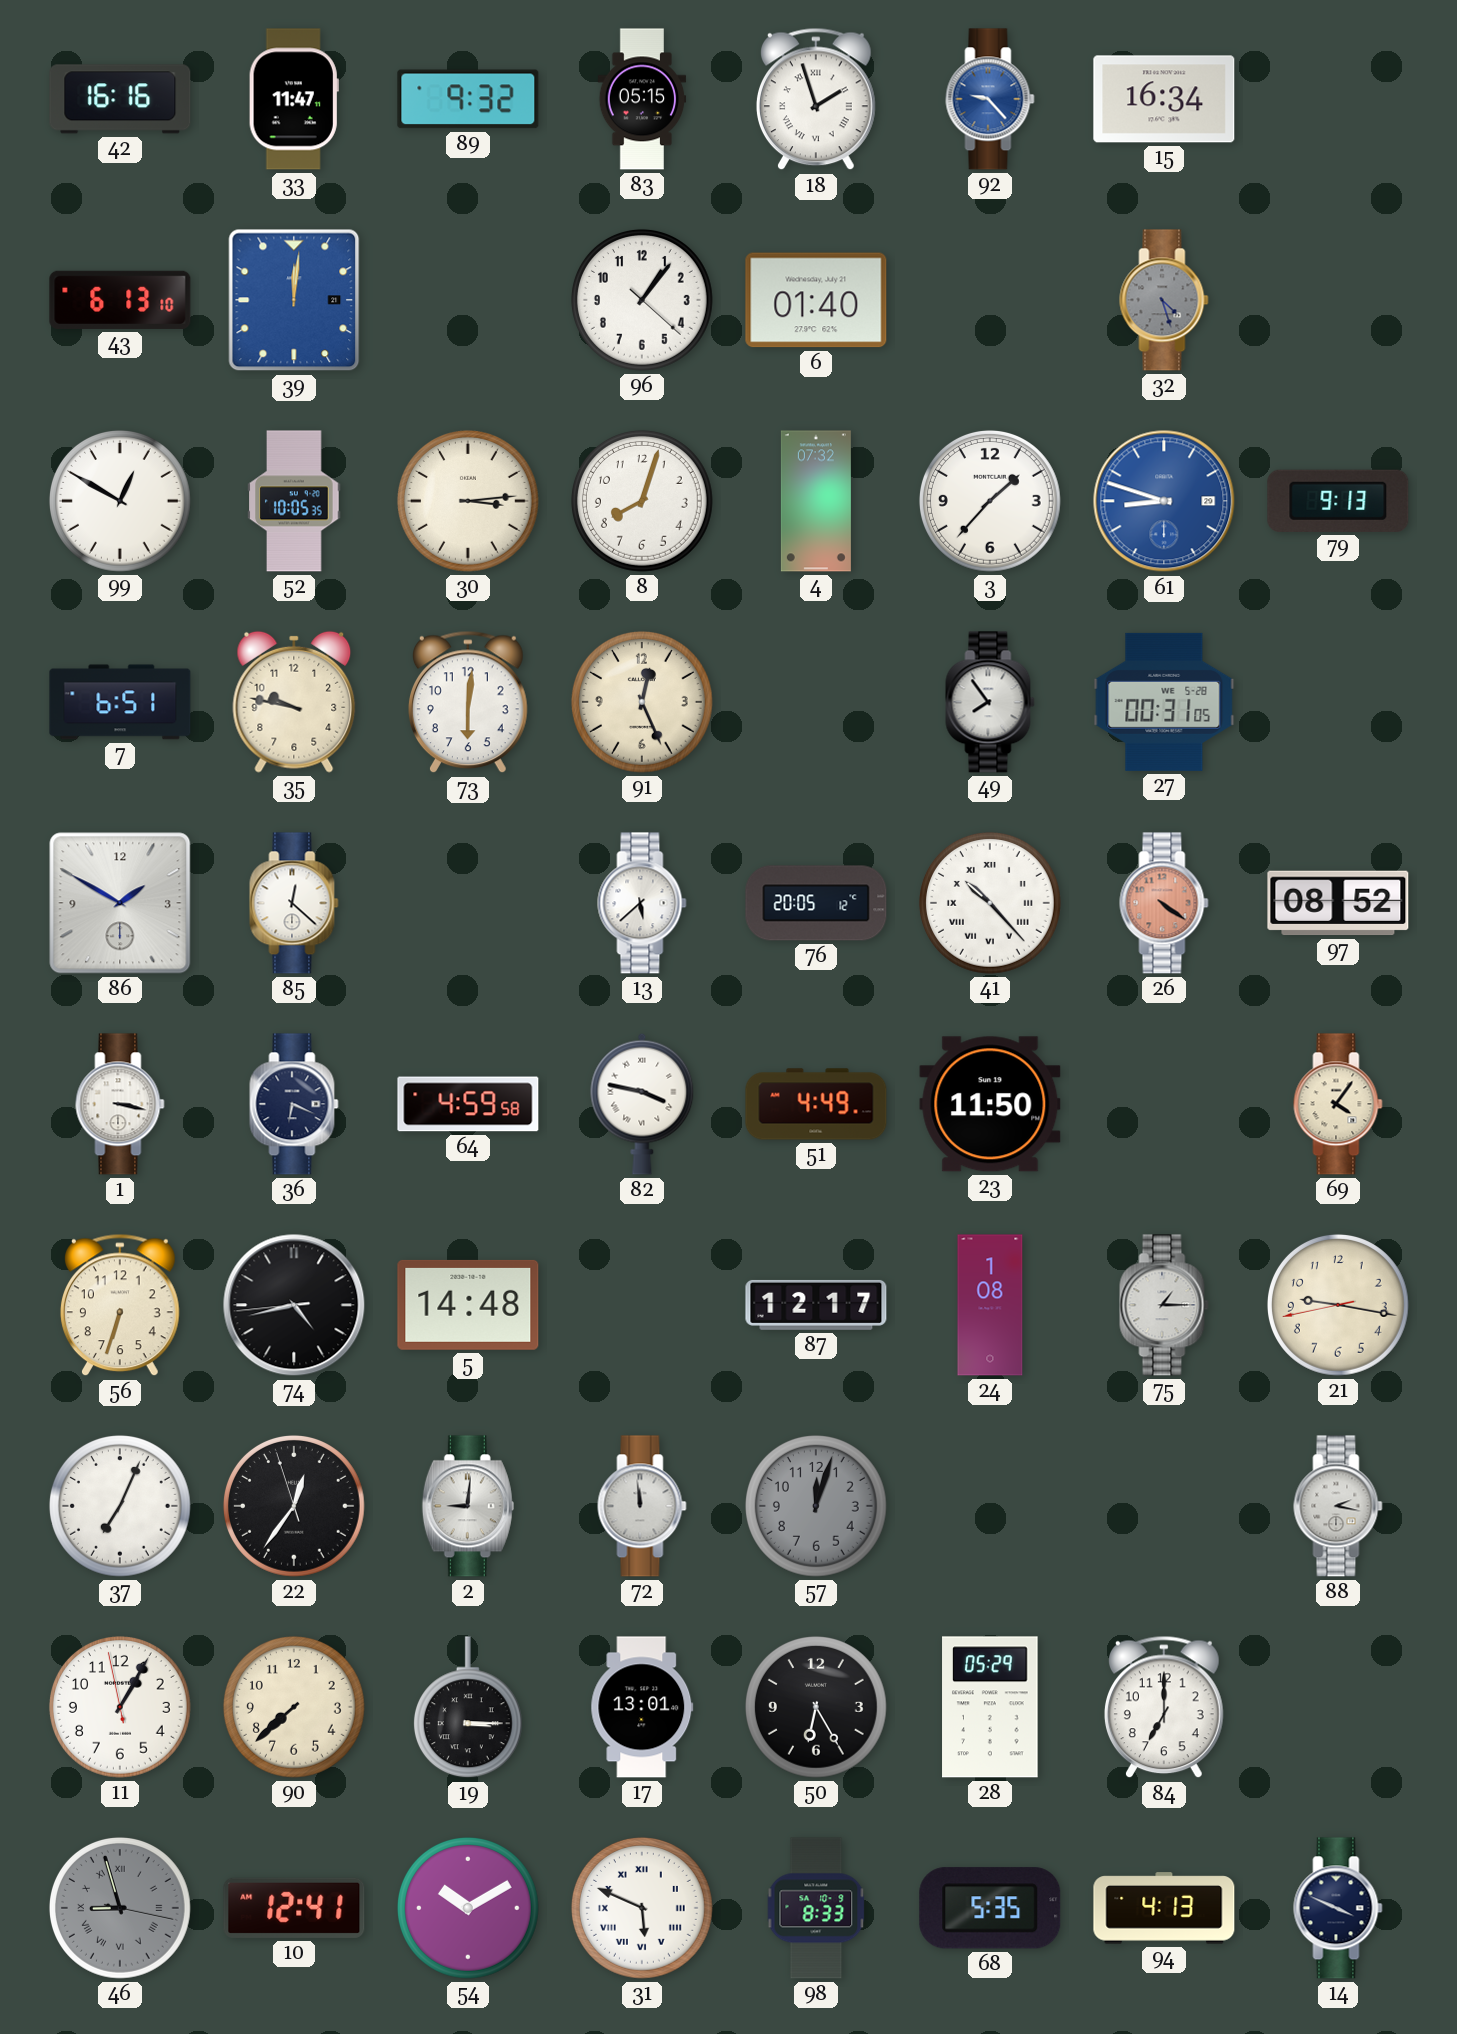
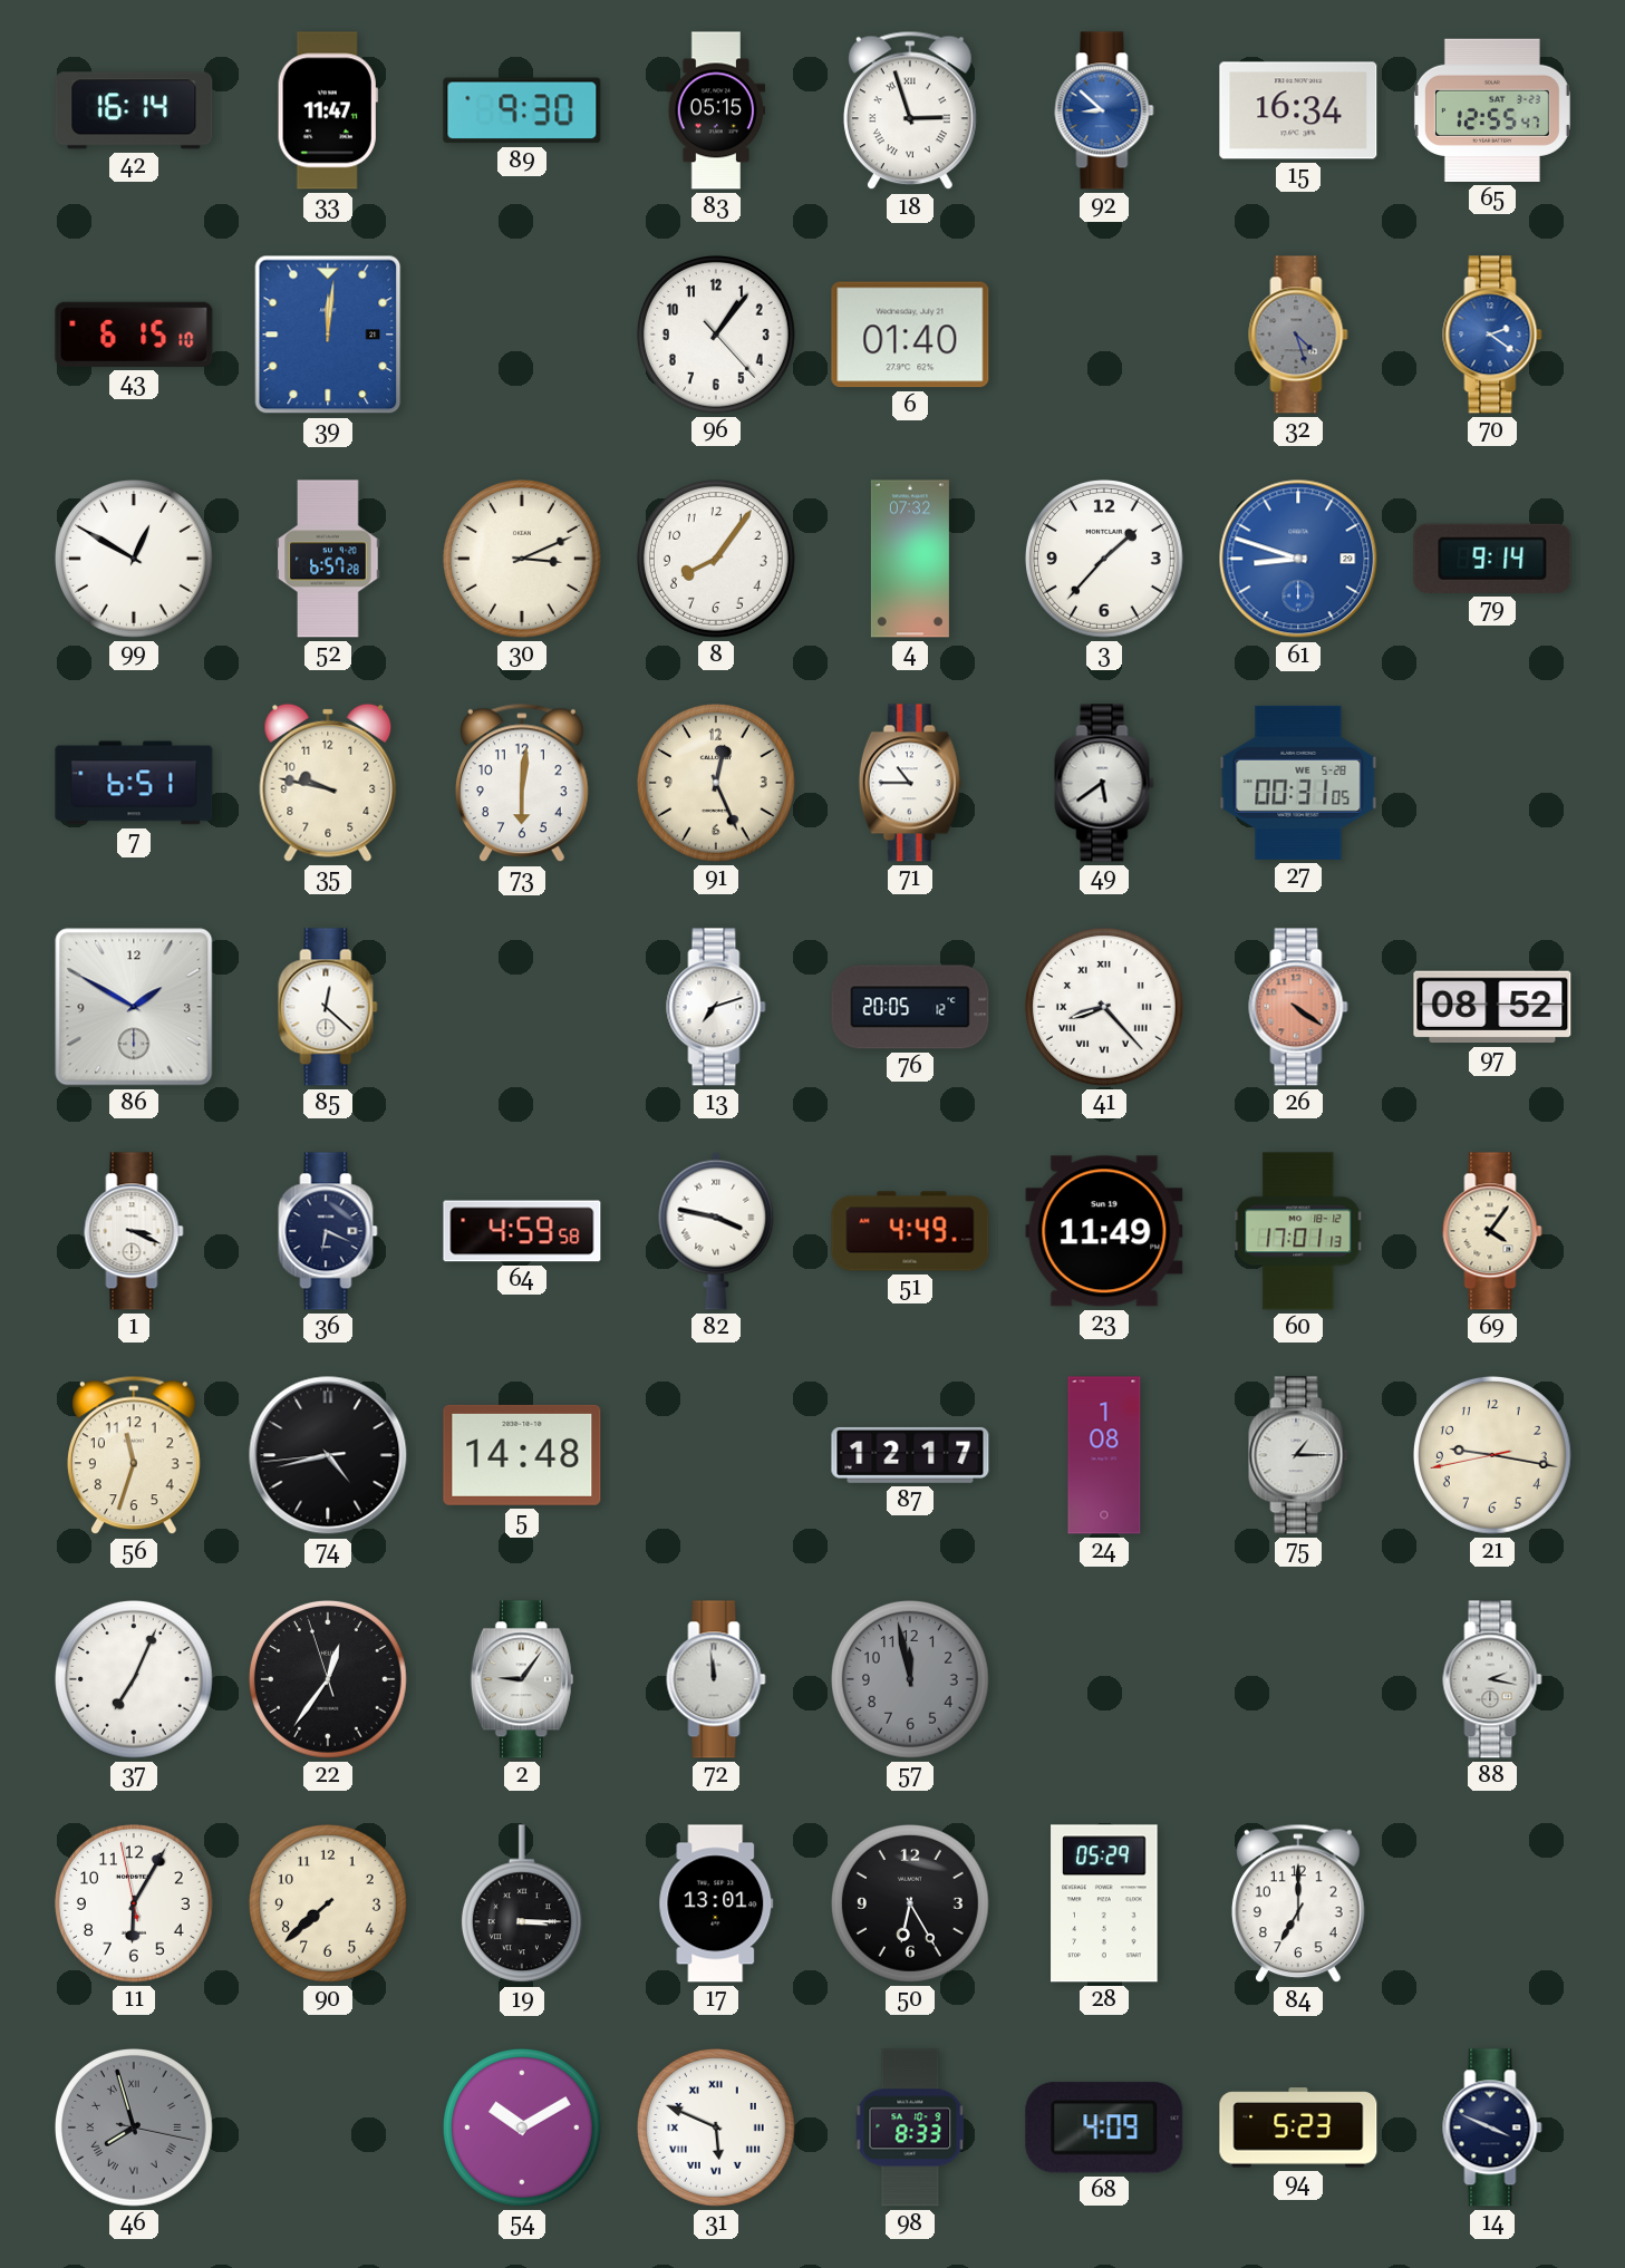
42: 16:16 -> 16:14
89: 9:32 -> 9:30
18: 1:57 -> 2:57
92: 9:23 -> 8:52
65: none -> 12:55
43: 6:13 -> 6:15
96: 1:06:22 -> 1:06:23
70: none -> 2:21
52: 10:05 -> 6:57
30: 3:14 -> 3:11
8: 8:03 -> 8:06
79: 9:13 -> 9:14
71: none -> 10:45
49: 7:54 -> 5:39
13: 5:38 -> 7:12
41: 10:23 -> 8:23
1: 3:17 -> 3:19
23: 11:50 -> 11:49
60: none -> 17:01
56: 6:33 -> 11:33
2: 9:01 -> 9:06
57: 12:03 -> 11:58
11: 1:04 -> 6:04
46: 8:57 -> 7:57
10: 12:41 -> none
68: 5:35 -> 4:09
94: 4:13 -> 5:23
